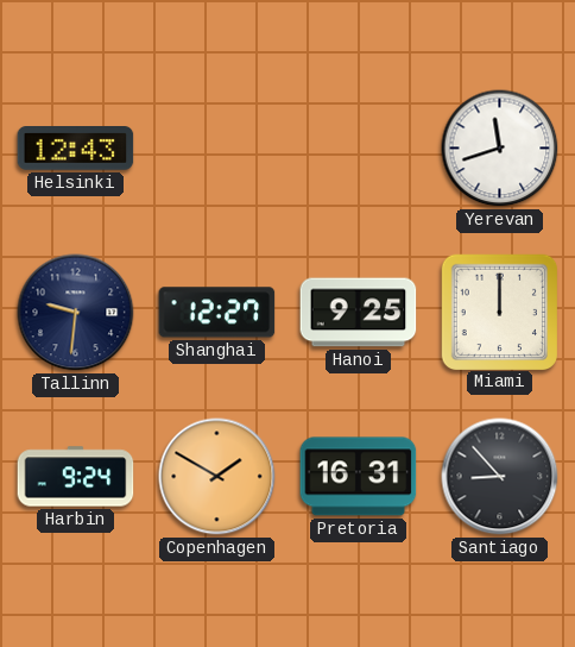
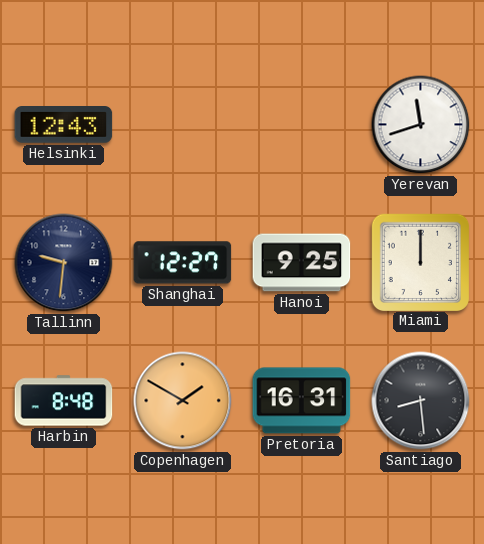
Harbin: 9:24 -> 8:48
Santiago: 8:53 -> 8:29
